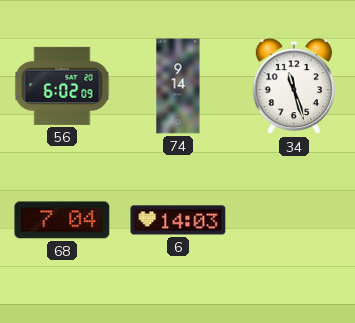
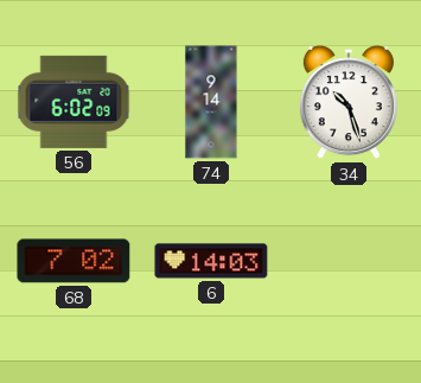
34: 11:27 -> 10:27
68: 7:04 -> 7:02
